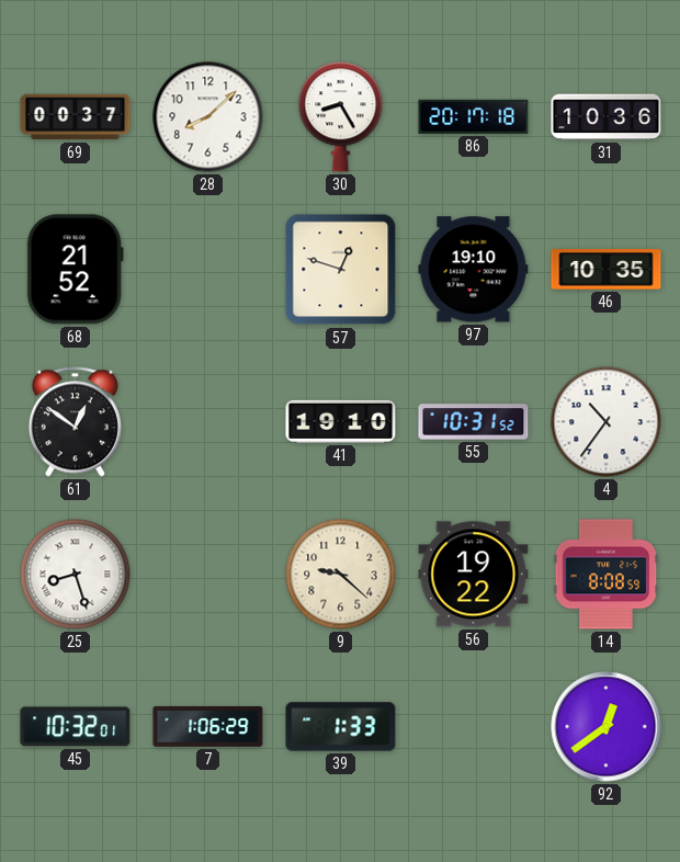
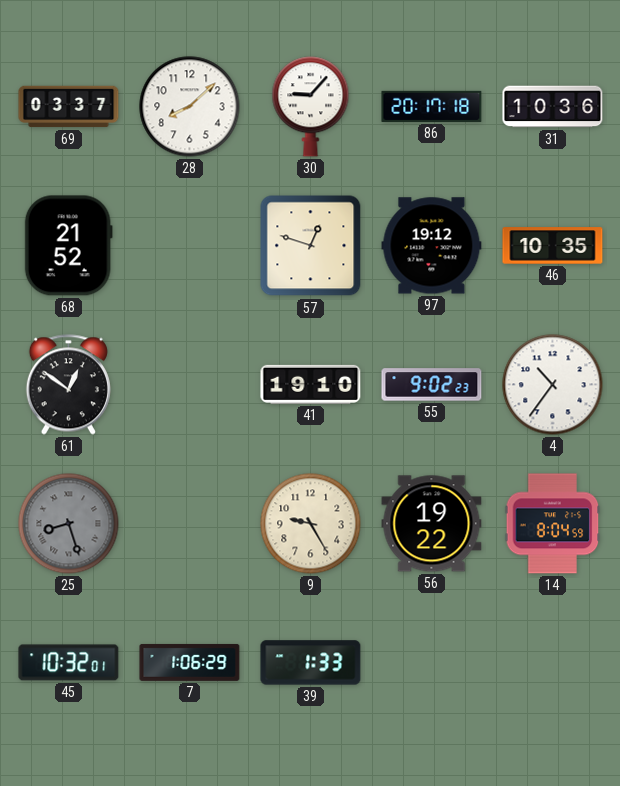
69: 00:37 -> 03:37
30: 8:25 -> 9:07
97: 19:10 -> 19:12
55: 10:31 -> 9:02
25 dial: white -> grey
9: 9:22 -> 9:25
14: 8:08 -> 8:04
92: 12:39 -> none
